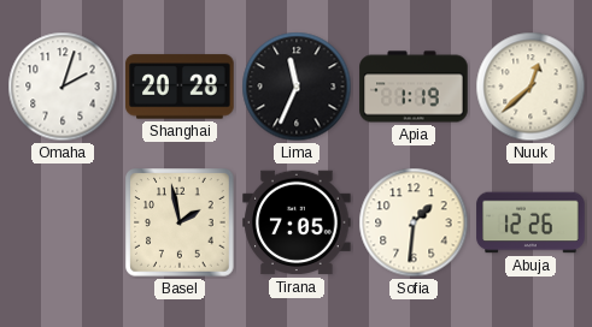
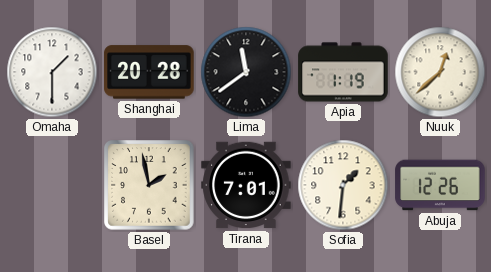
Omaha: 2:03 -> 1:30
Lima: 11:34 -> 11:39
Tirana: 7:05 -> 7:01
